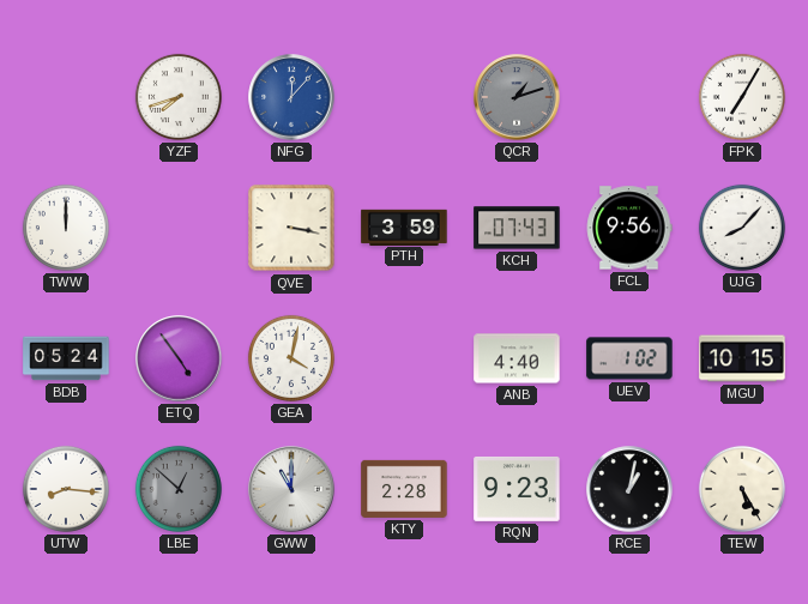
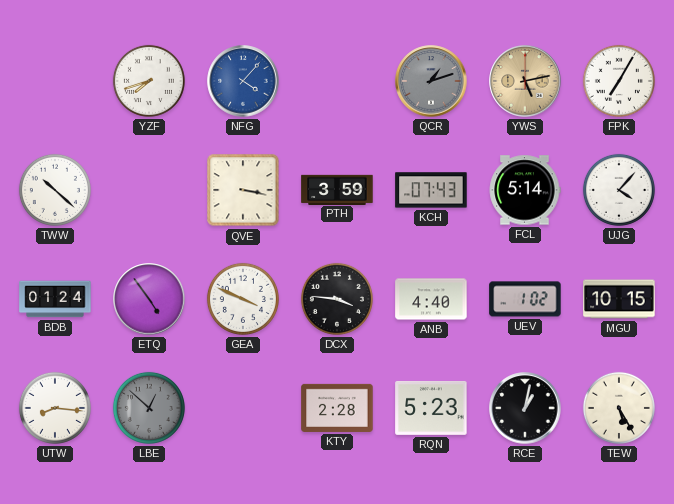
NFG: 12:07 -> 4:07
YWS: none -> 5:13
TWW: 12:00 -> 10:22
FCL: 9:56 -> 5:14
UJG: 8:07 -> 4:07
BDB: 05:24 -> 01:24
GEA: 4:02 -> 3:49
DCX: none -> 3:46
GWW: 11:00 -> none
RQN: 9:23 -> 5:23
